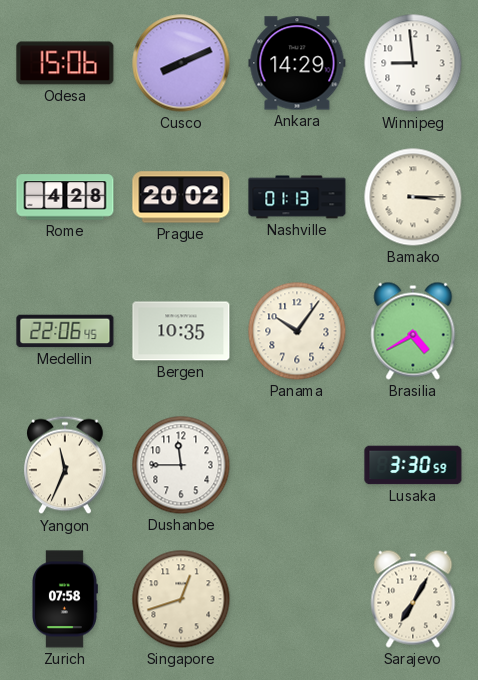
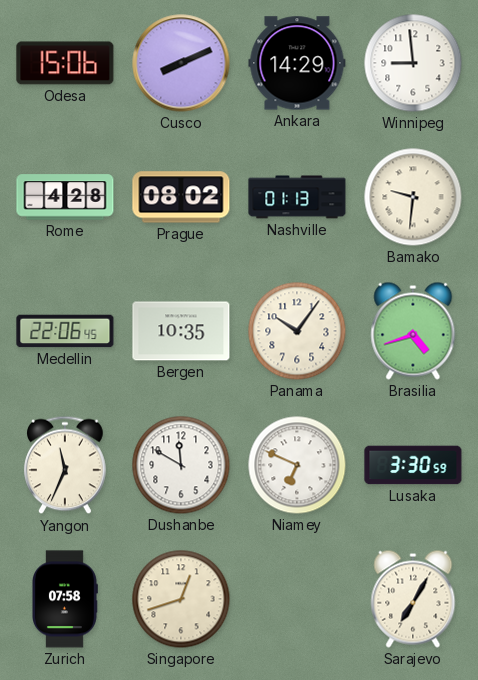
Prague: 20:02 -> 08:02
Bamako: 3:15 -> 9:31
Brasilia: 4:40 -> 4:42
Dushanbe: 11:45 -> 11:50
Niamey: none -> 6:49
